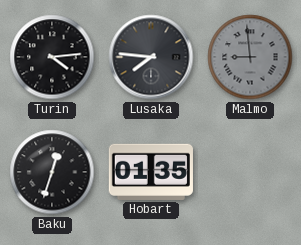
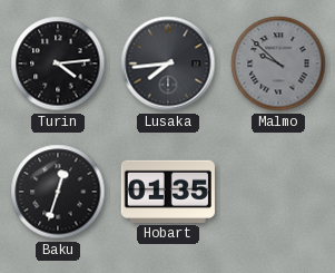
Lusaka: 7:46 -> 7:44
Malmo: 8:59 -> 9:52
